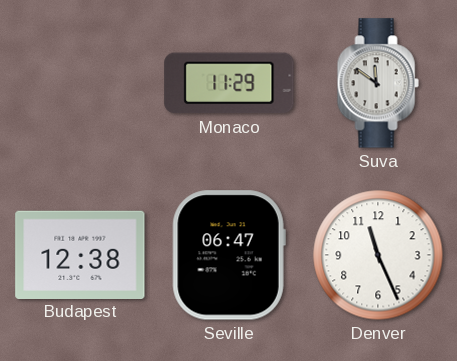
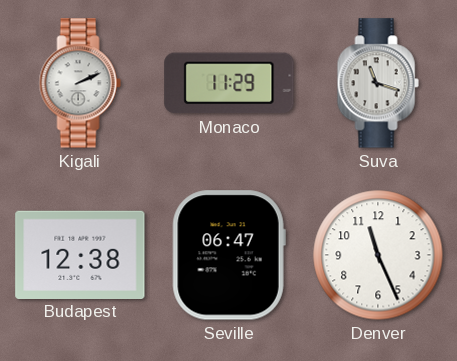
Kigali: none -> 2:11
Suva: 11:51 -> 11:18
